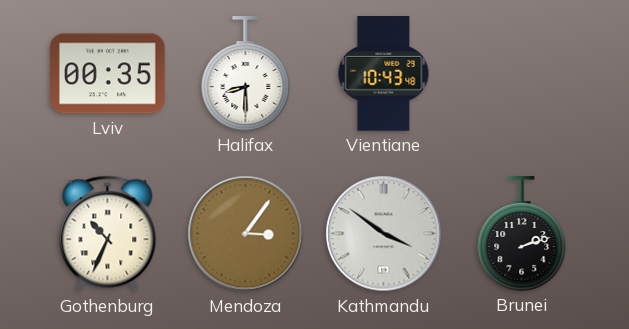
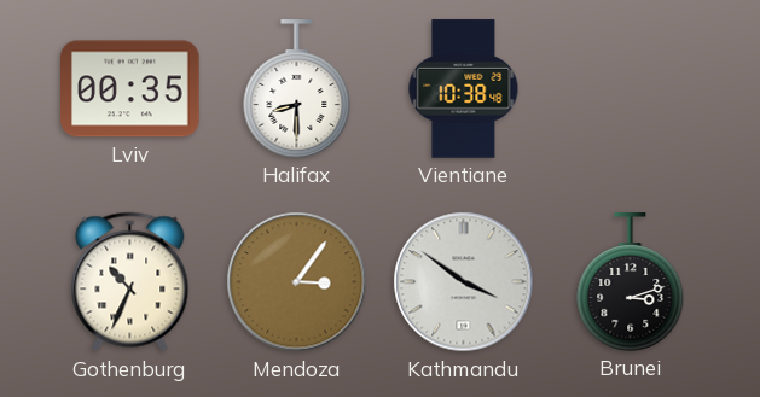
Vientiane: 10:43 -> 10:38
Brunei: 2:12 -> 3:12
